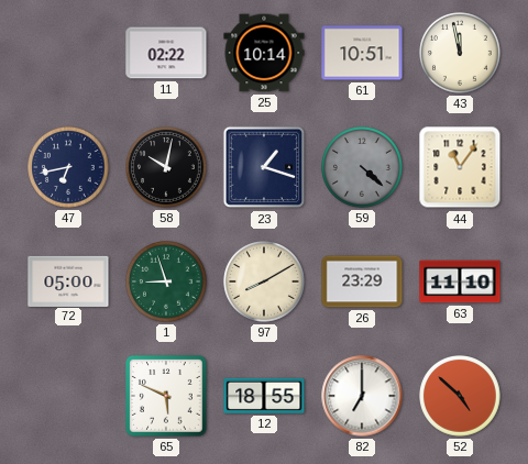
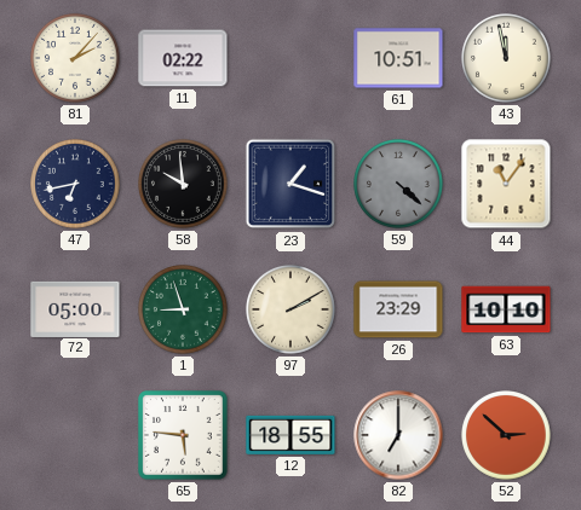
81: none -> 2:07
25: 10:14 -> none
58: 10:02 -> 9:59
97: 8:10 -> 2:10
63: 11:10 -> 10:10
65: 5:49 -> 5:46
52: 4:52 -> 2:52
